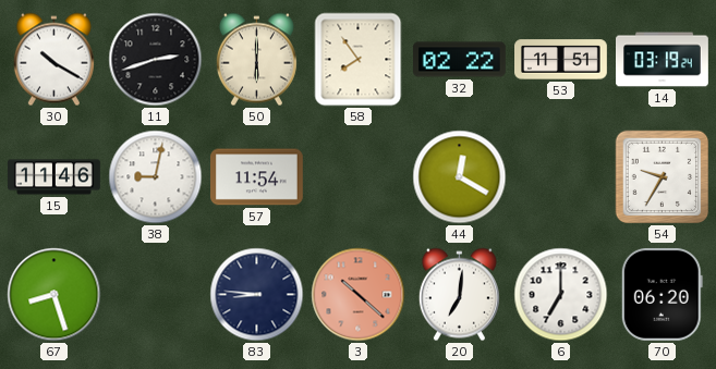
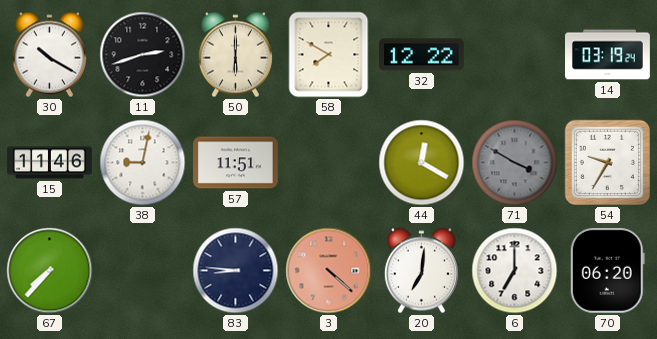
58: 7:54 -> 7:50
32: 02:22 -> 12:22
53: 11:51 -> none
57: 11:54 -> 11:51
71: none -> 3:50
67: 8:27 -> 7:37
3: 10:22 -> 4:22
